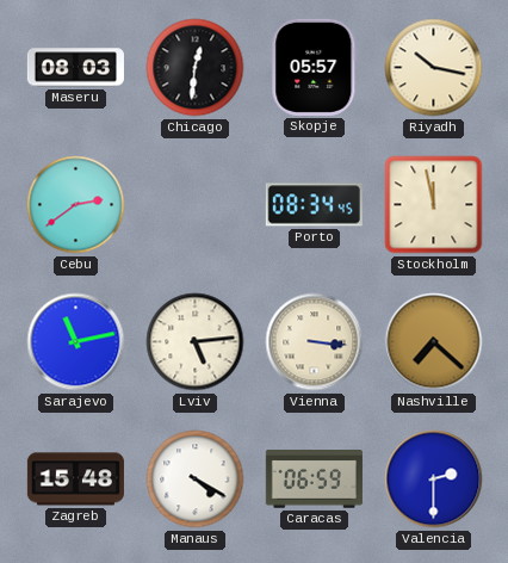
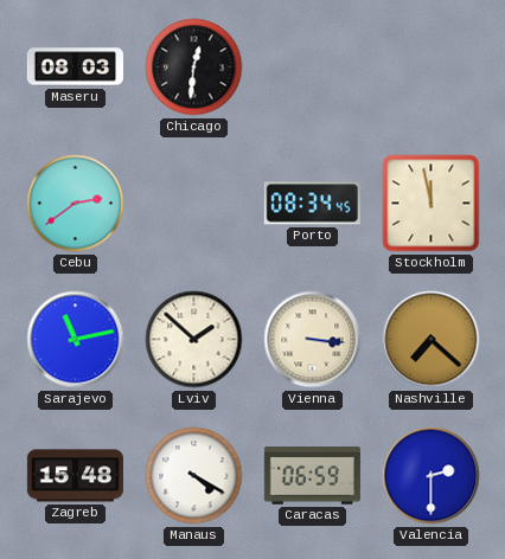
Skopje: 05:57 -> none
Riyadh: 10:17 -> none
Lviv: 5:14 -> 1:52
